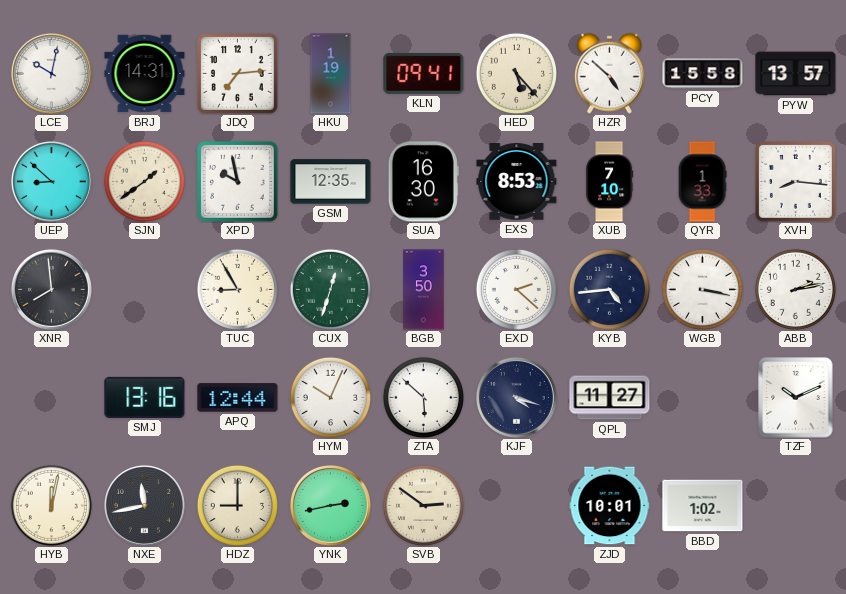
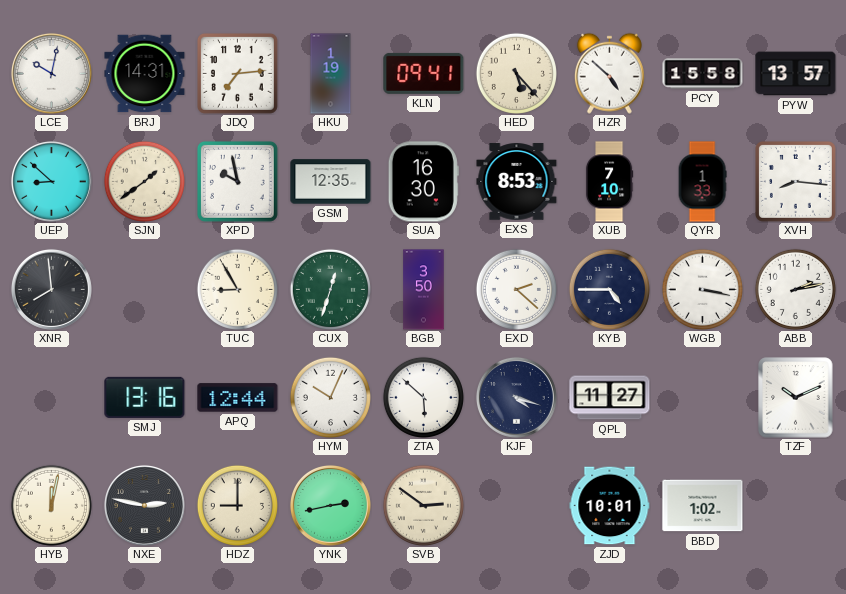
KYB: 4:44 -> 4:45
NXE: 11:43 -> 2:47
